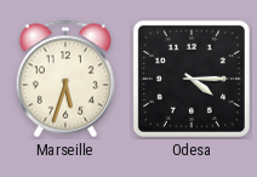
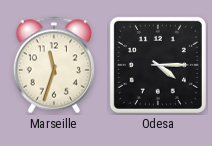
Marseille: 5:33 -> 11:33
